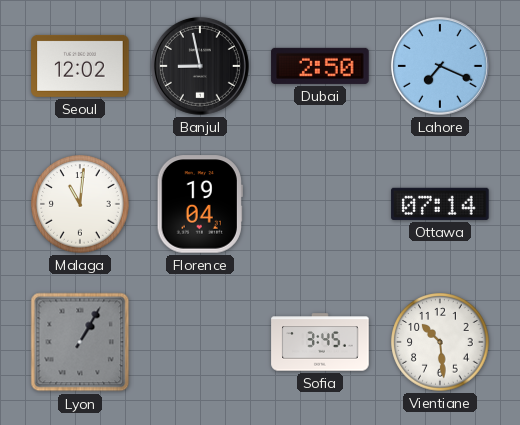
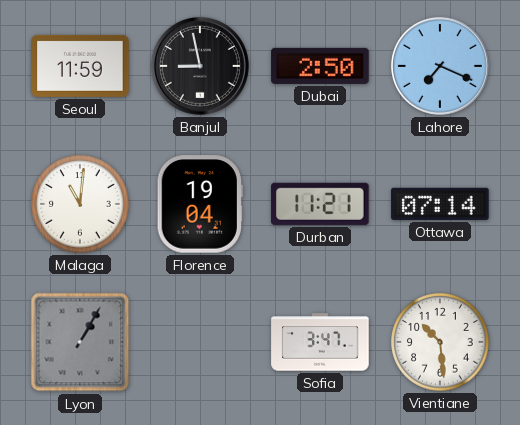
Seoul: 12:02 -> 11:59
Durban: none -> 11:21
Sofia: 3:45 -> 3:47
